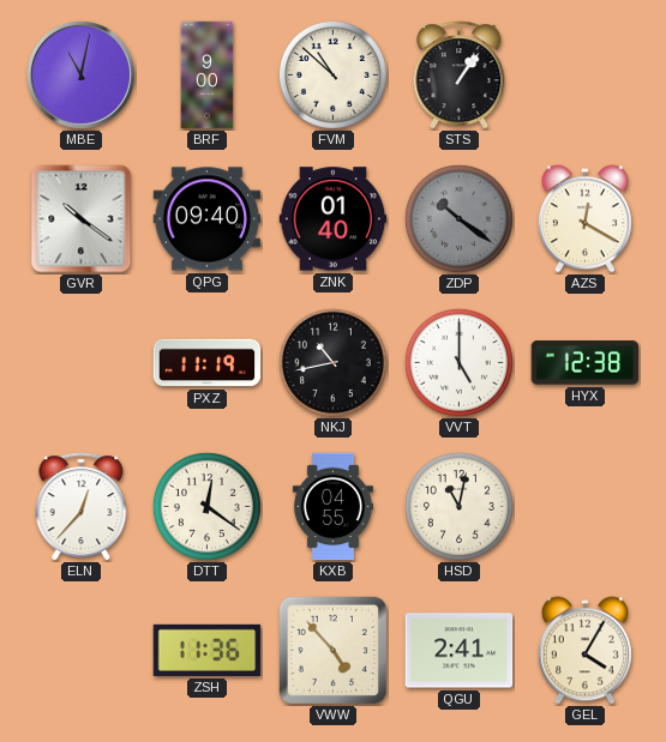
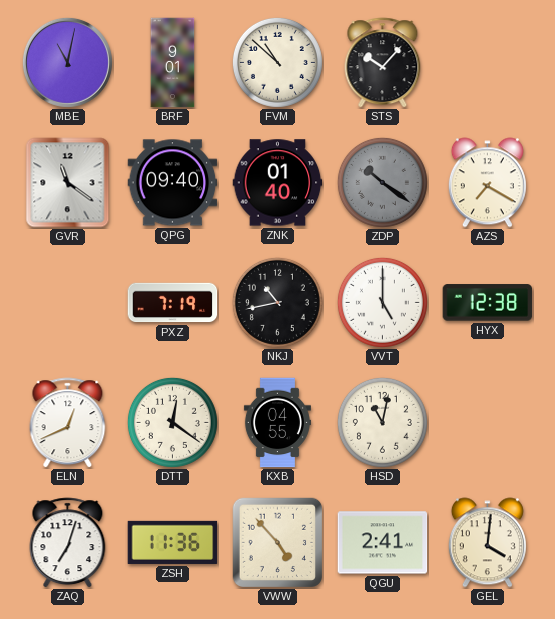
BRF: 9:00 -> 9:01
STS: 1:06 -> 10:07
GVR: 10:21 -> 11:21
AZS: 12:20 -> 7:20
PXZ: 11:19 -> 7:19
ELN: 12:37 -> 12:41
ZAQ: none -> 7:03
GEL: 4:05 -> 4:01
